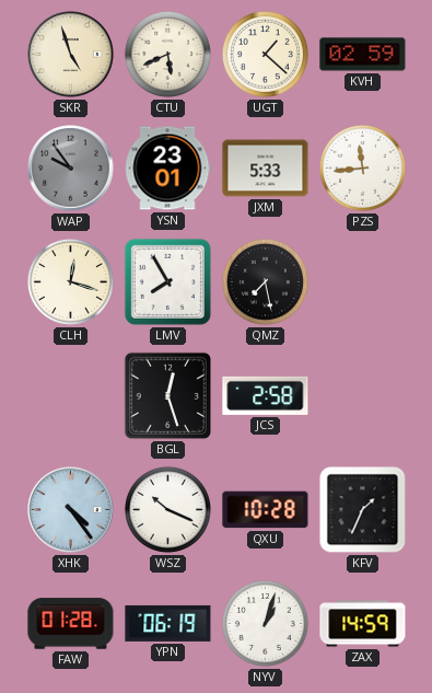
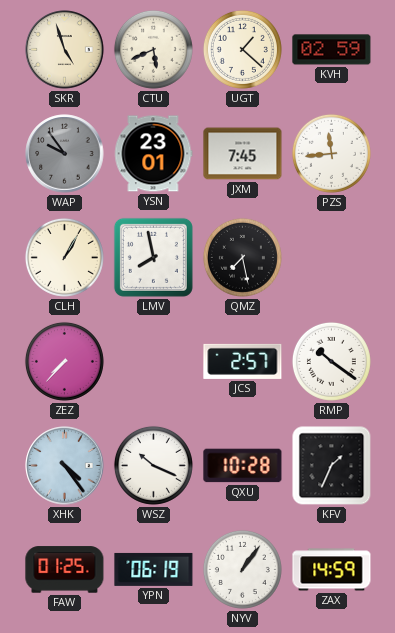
JXM: 5:33 -> 7:45
CLH: 12:18 -> 1:05
LMV: 7:55 -> 7:58
ZEZ: none -> 7:37
BGL: 12:27 -> none
JCS: 2:58 -> 2:57
RMP: none -> 10:21
FAW: 01:28 -> 01:25
NYV: 1:03 -> 1:06
